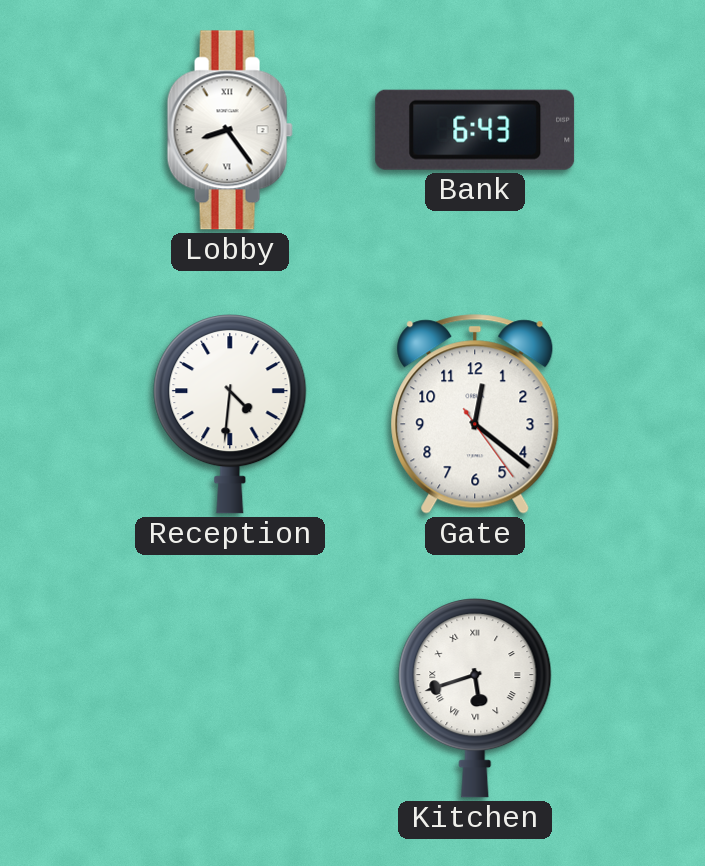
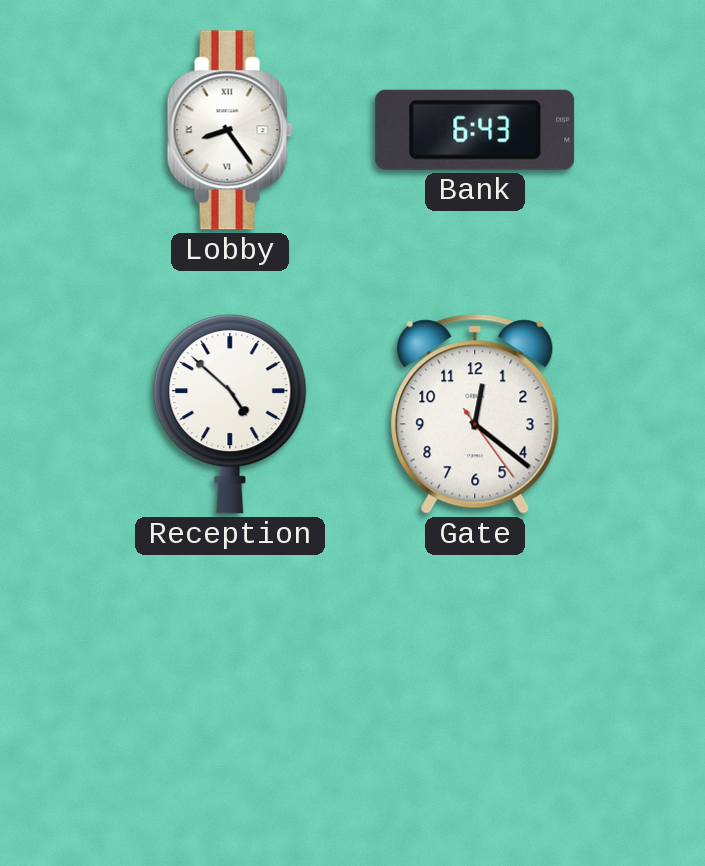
Reception: 4:31 -> 4:52
Kitchen: 5:42 -> none
